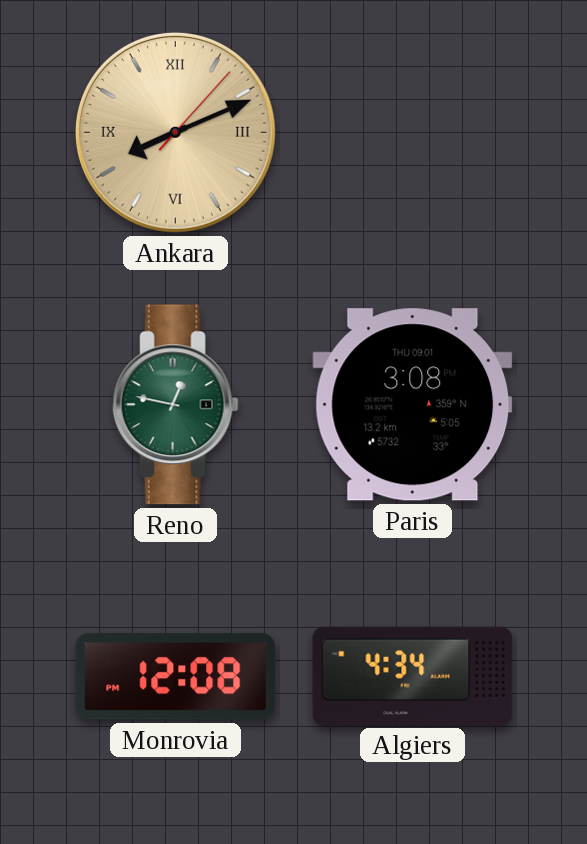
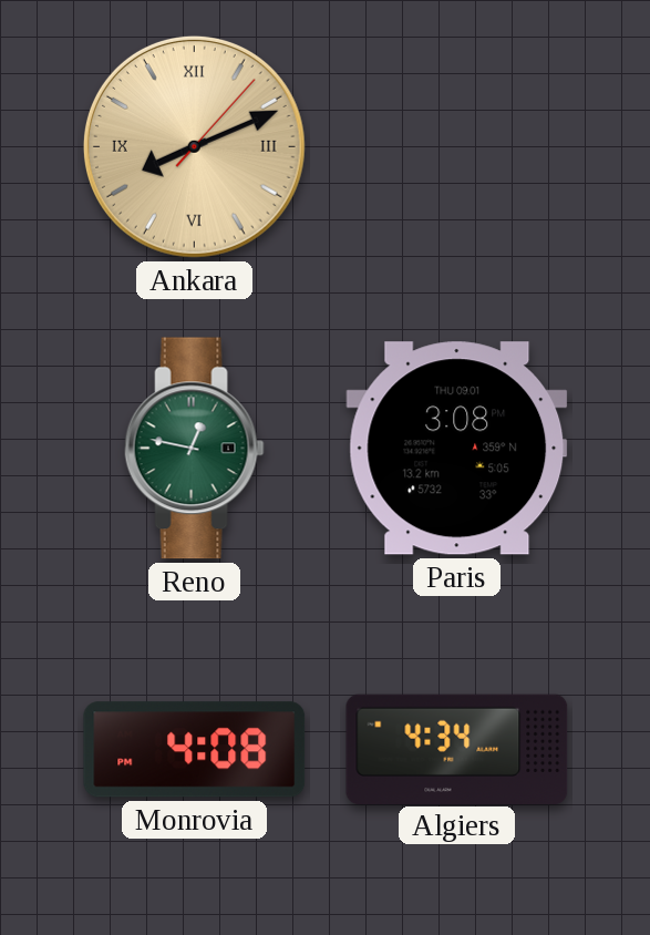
Monrovia: 12:08 -> 4:08
